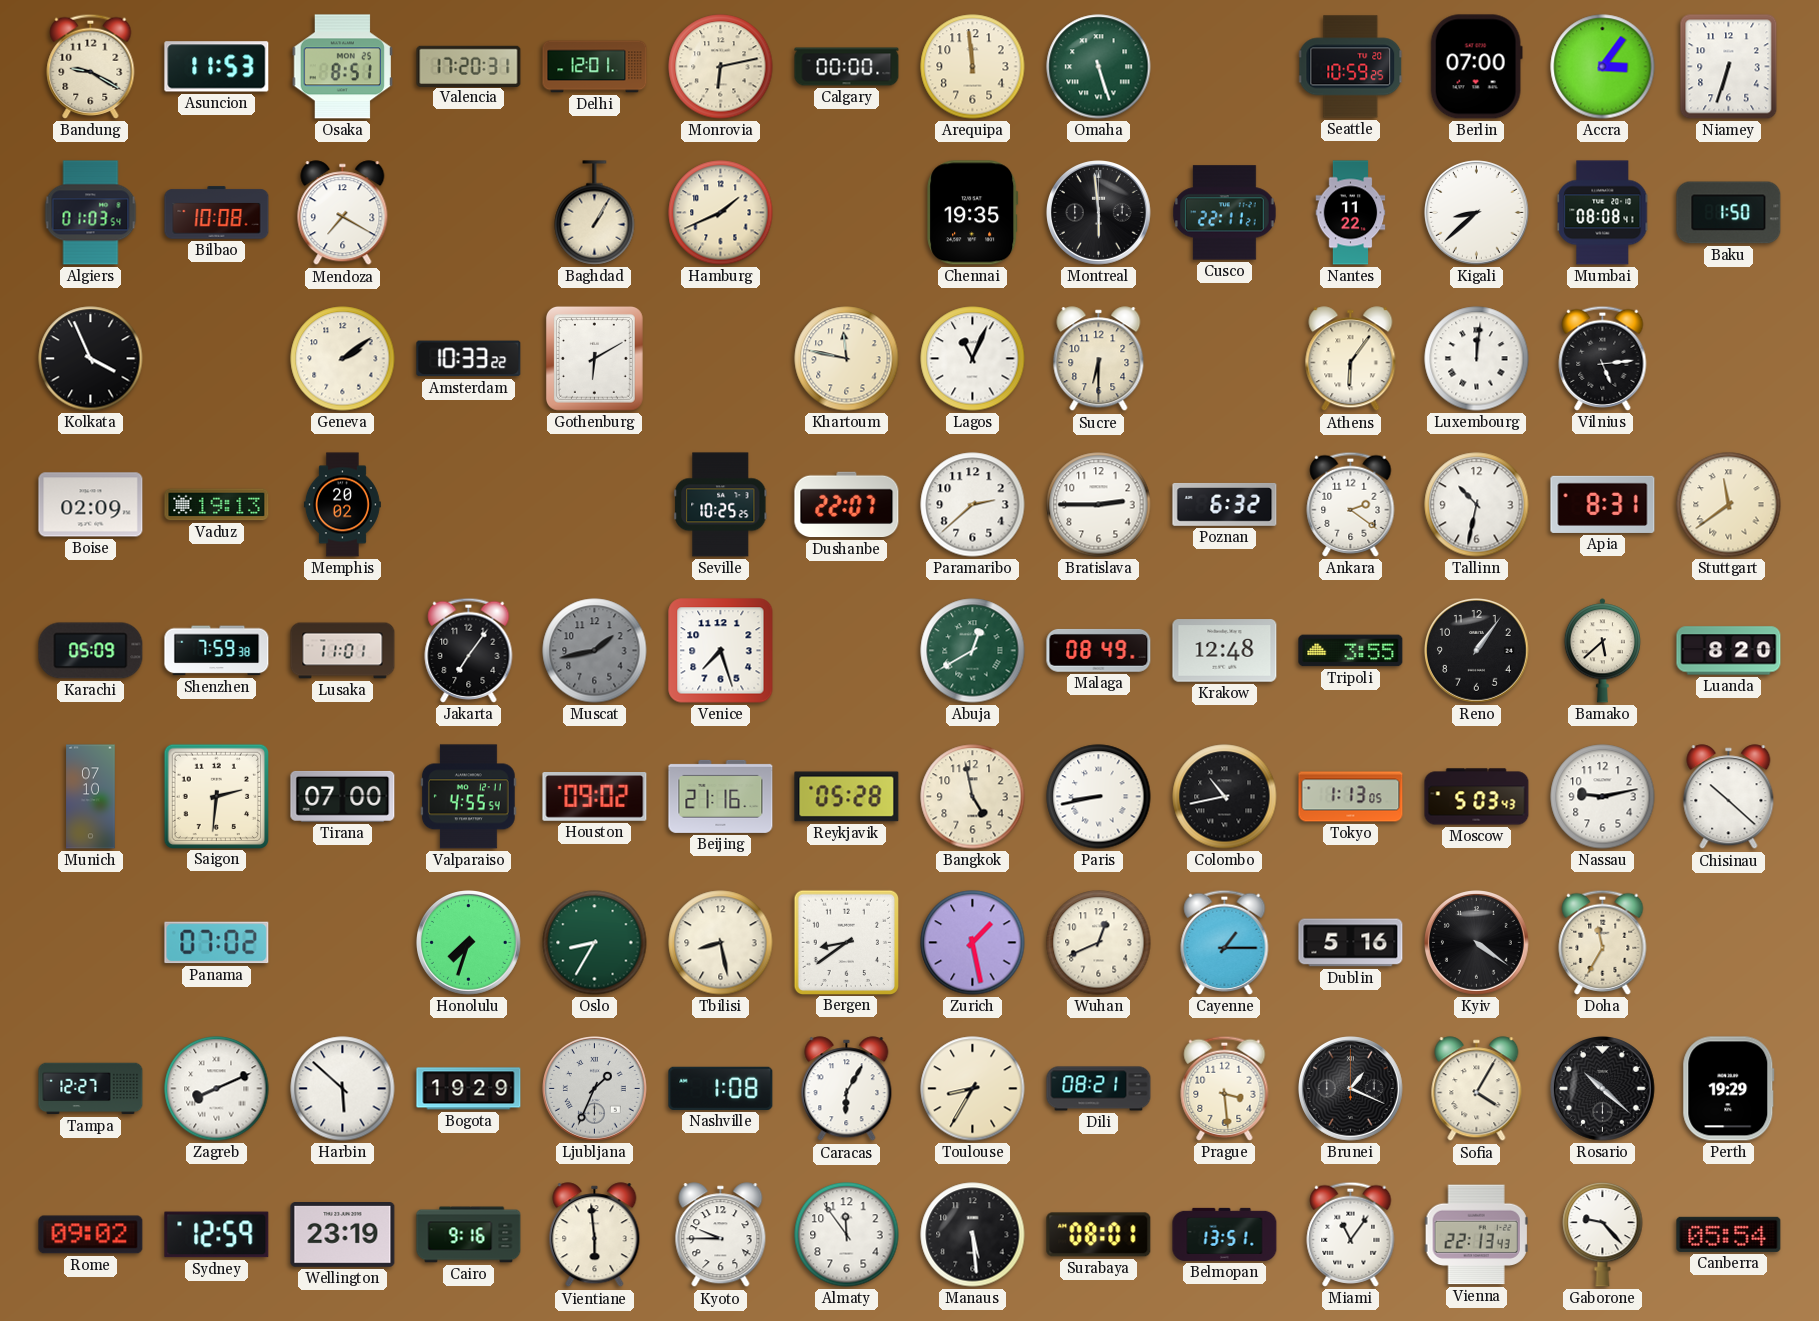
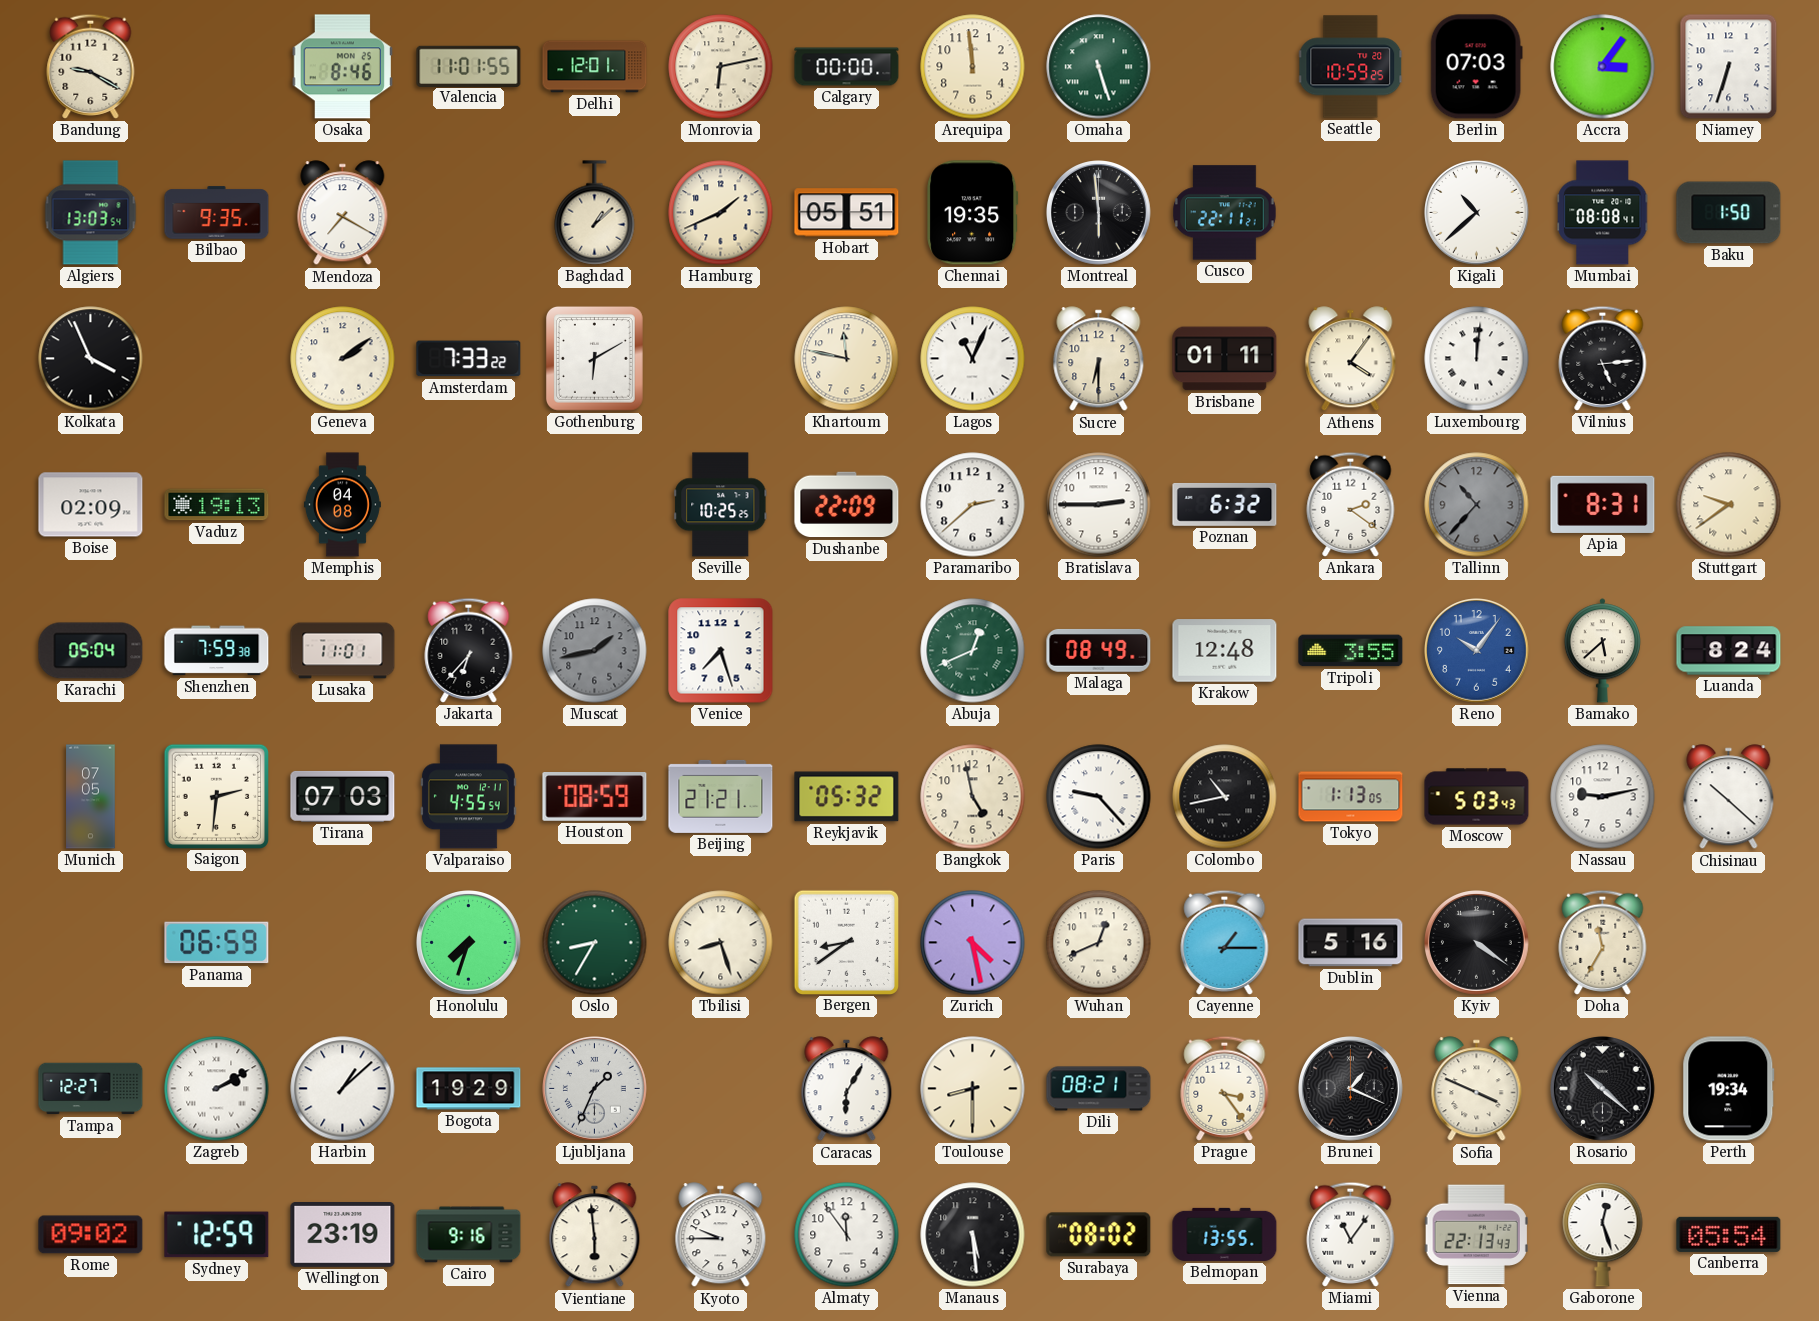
Asuncion: 11:53 -> none
Osaka: 8:51 -> 8:46
Valencia: 17:20 -> 11:01
Berlin: 07:00 -> 07:03
Algiers: 01:03 -> 13:03
Bilbao: 10:08 -> 9:35
Baghdad: 1:05 -> 1:08
Hobart: none -> 05:51
Nantes: 11:22 -> none
Kigali: 8:38 -> 10:38
Amsterdam: 10:33 -> 7:33
Brisbane: none -> 01:11
Athens: 6:06 -> 4:06
Memphis: 20:02 -> 04:08
Dushanbe: 22:07 -> 22:09
Tallinn: 10:32 -> 10:37
Tallinn dial: white -> grey
Stuttgart: 11:39 -> 9:39
Karachi: 05:09 -> 05:04
Jakarta: 7:06 -> 6:37
Abuja: 12:40 -> 12:41
Reno: 1:06 -> 10:06
Reno dial: black -> blue
Luanda: 8:20 -> 8:24
Munich: 07:10 -> 07:05
Tirana: 07:00 -> 07:03
Houston: 09:02 -> 08:59
Beijing: 21:16 -> 21:21
Reykjavik: 05:28 -> 05:32
Paris: 8:43 -> 9:23
Panama: 07:02 -> 06:59
Tbilisi: 8:28 -> 8:27
Zurich: 1:28 -> 4:28
Zagreb: 8:11 -> 2:10
Harbin: 5:52 -> 1:08
Nashville: 1:08 -> none
Toulouse: 8:35 -> 8:30
Prague: 3:29 -> 3:24
Sofia: 4:05 -> 3:49
Perth: 19:29 -> 19:34
Surabaya: 08:01 -> 08:02
Belmopan: 13:51 -> 13:55
Gaborone: 9:23 -> 12:27
